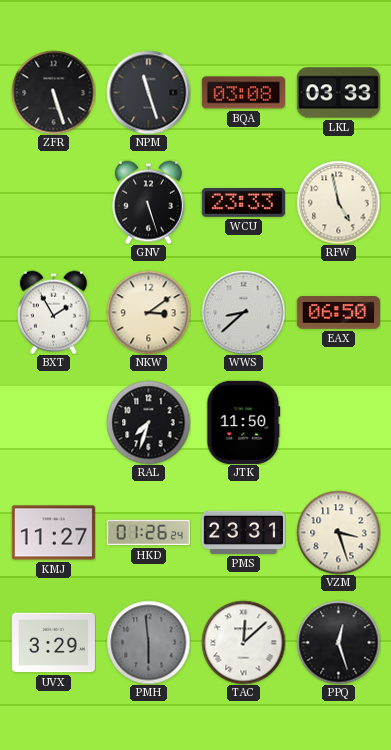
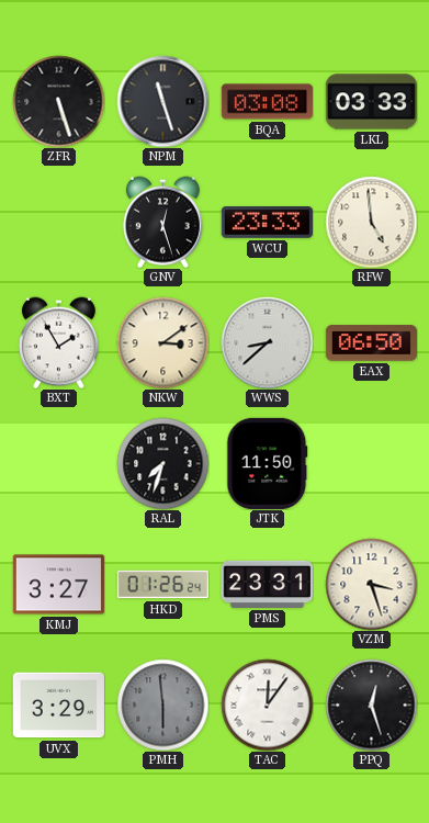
GNV: 5:27 -> 12:27
RFW: 4:58 -> 4:59
KMJ: 11:27 -> 3:27
TAC: 12:08 -> 12:06
